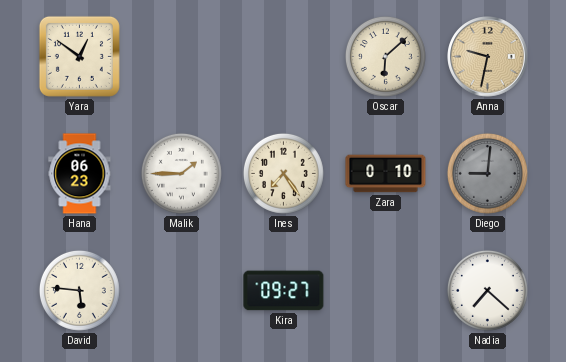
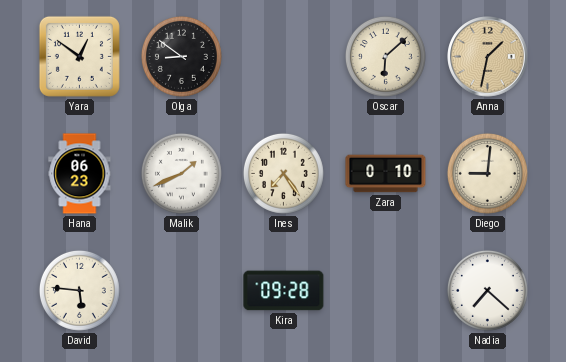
Olga: none -> 8:51
Anna: 9:32 -> 1:32
Malik: 1:45 -> 1:41
Diego dial: grey -> cream
Kira: 09:27 -> 09:28
